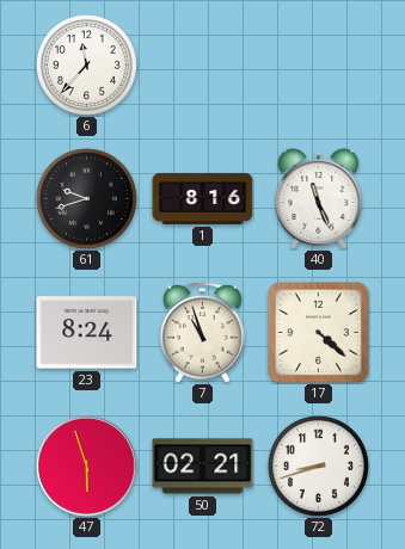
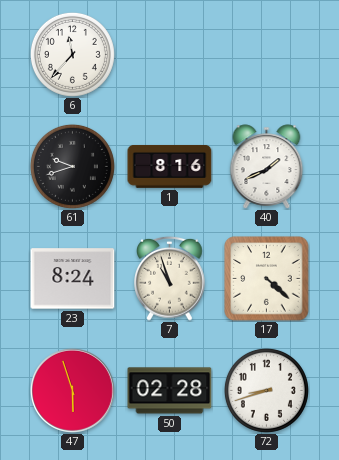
40: 11:26 -> 1:41
50: 02:21 -> 02:28
